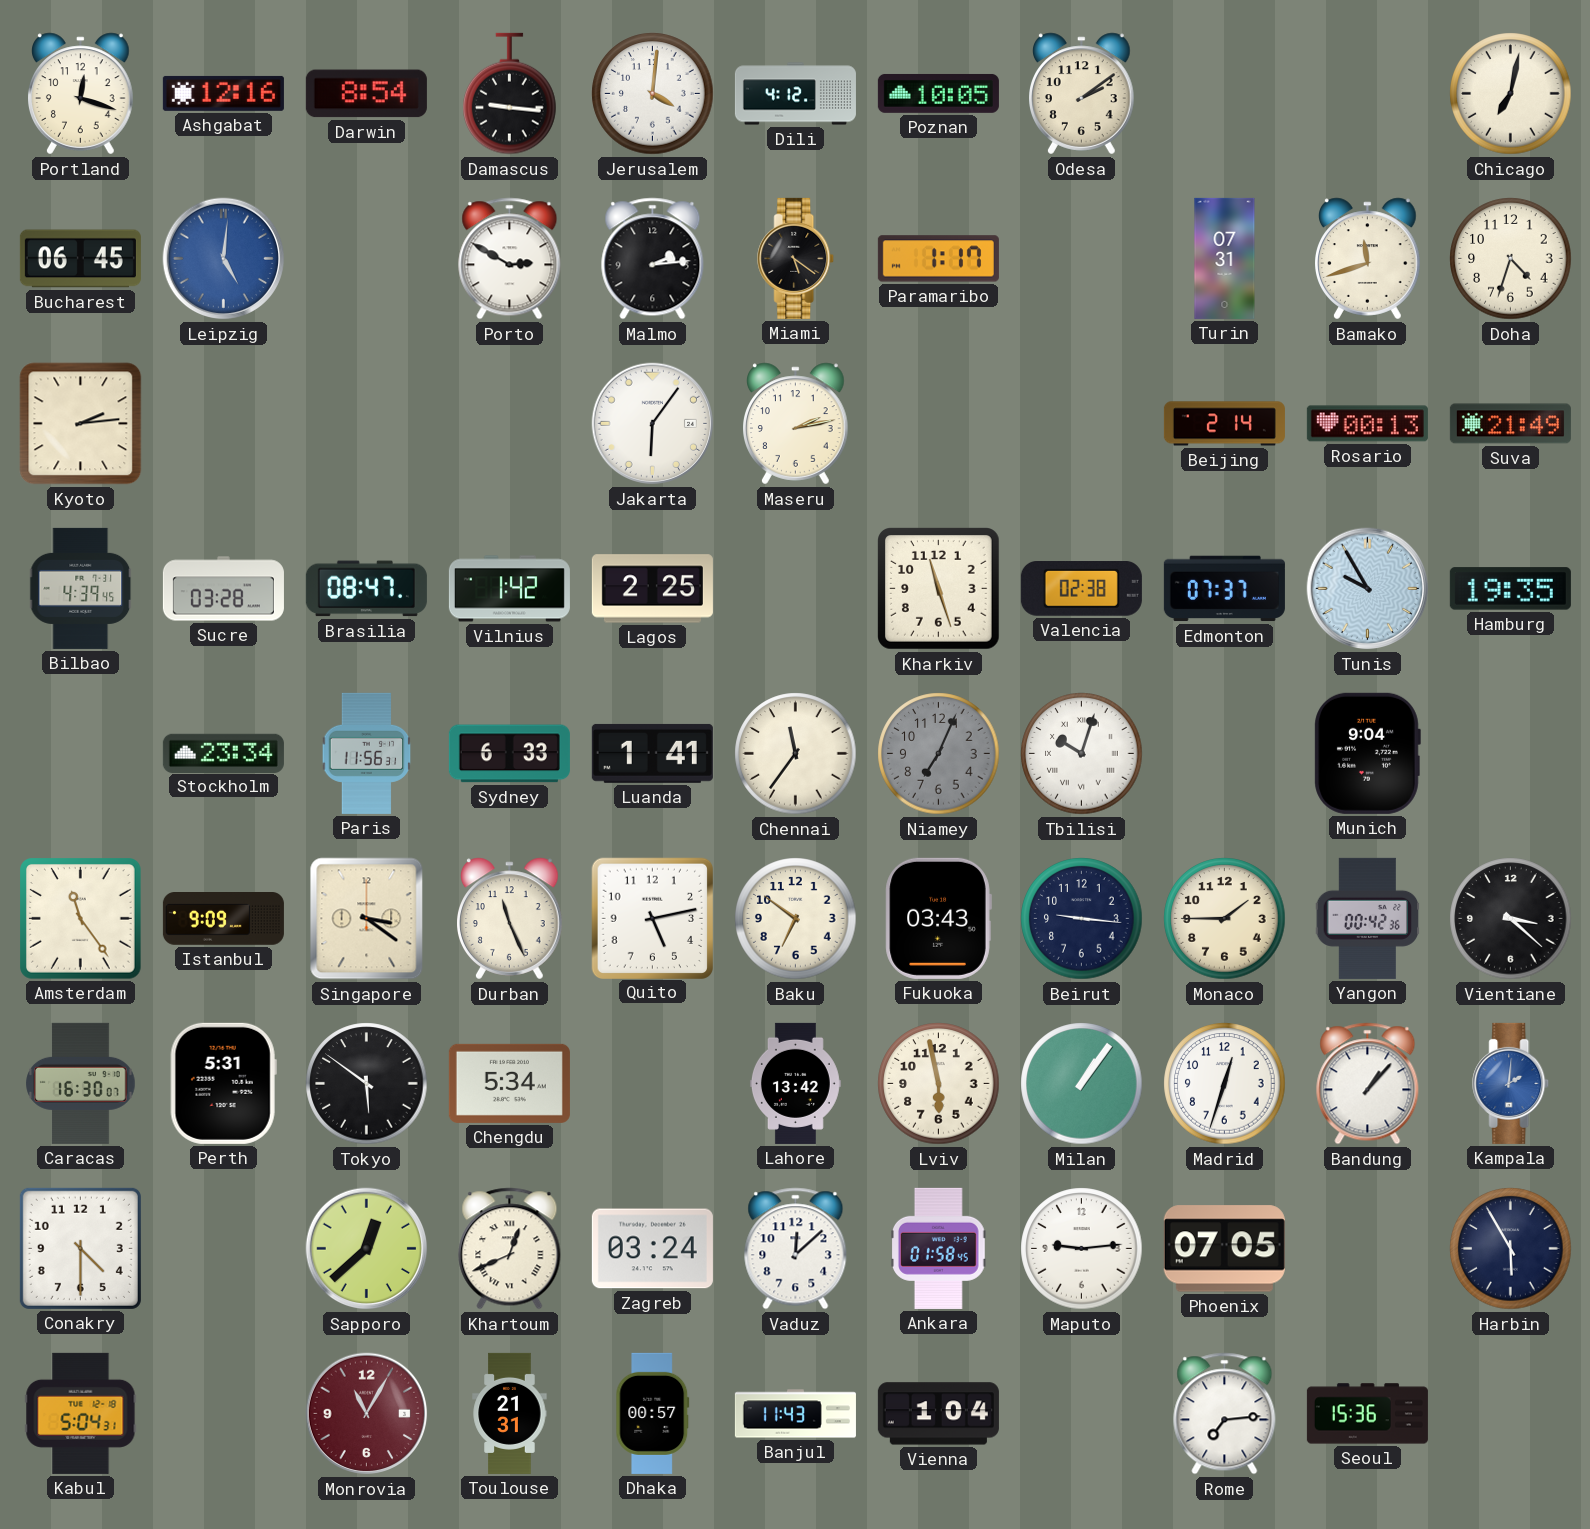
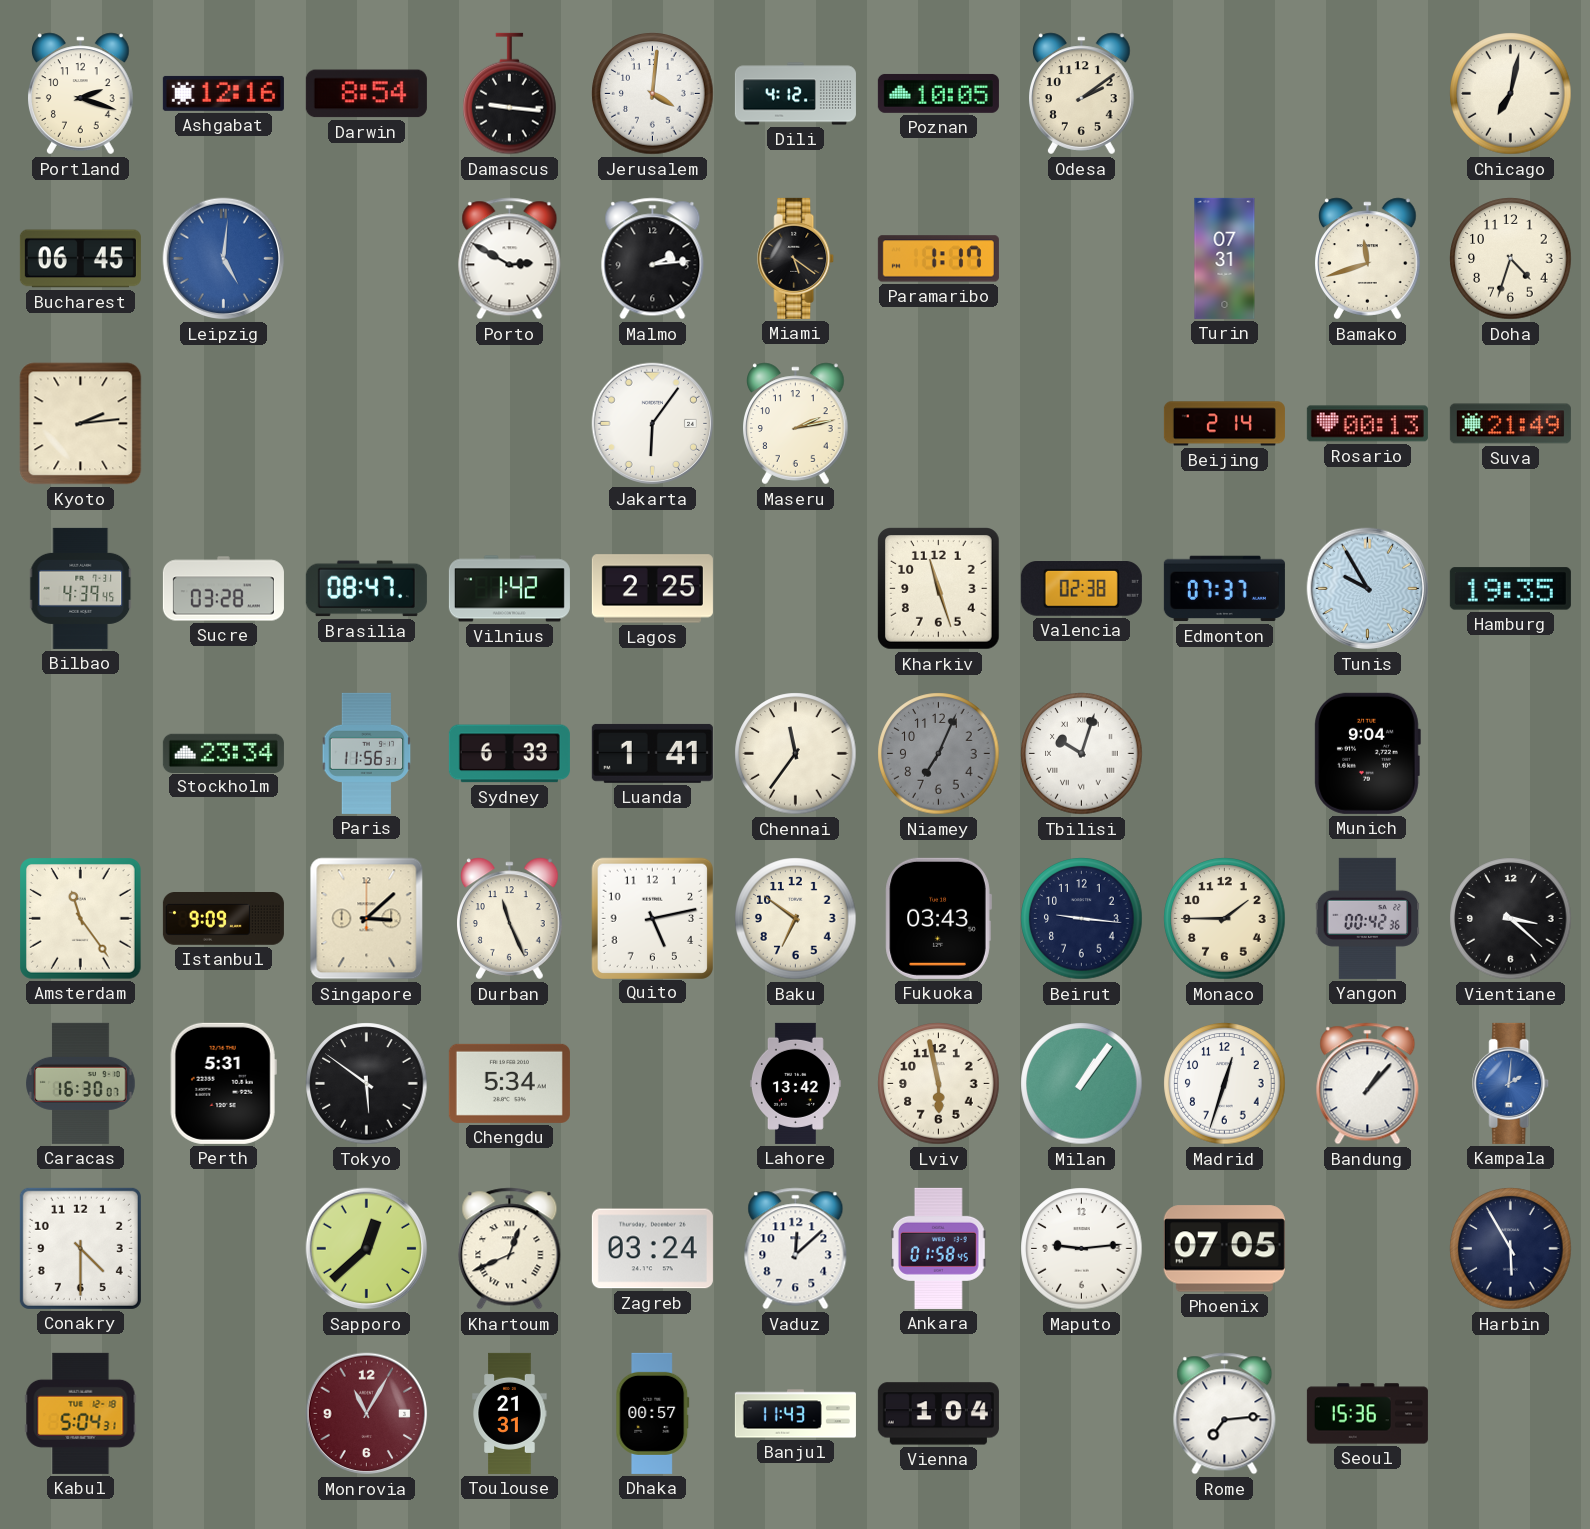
Portland: 12:18 -> 2:18
Singapore: 3:21 -> 3:08
